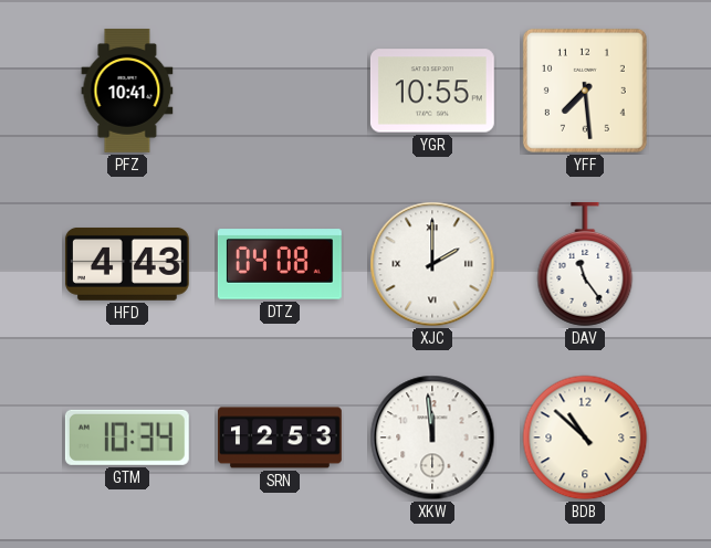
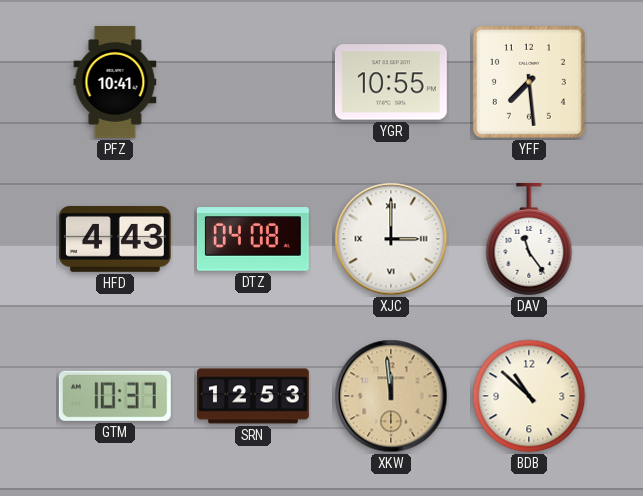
XJC: 2:00 -> 3:00
GTM: 10:34 -> 10:37
XKW dial: white -> champagne
